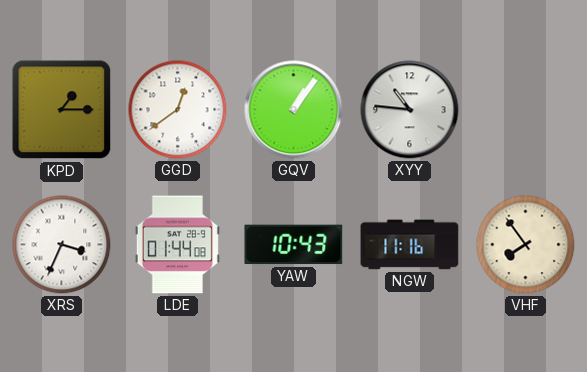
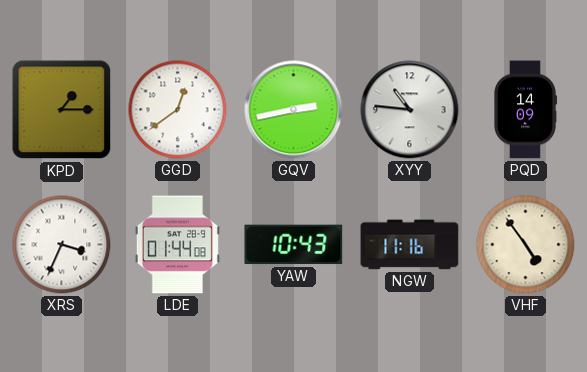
GQV: 1:06 -> 2:43
PQD: none -> 14:09
VHF: 7:54 -> 4:54
